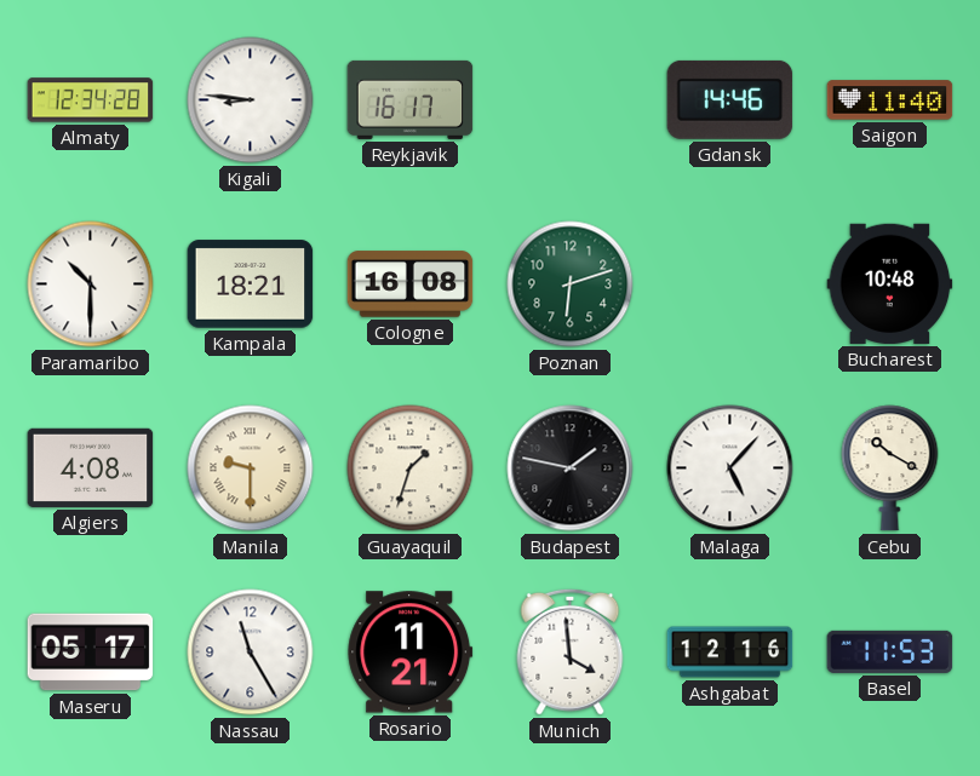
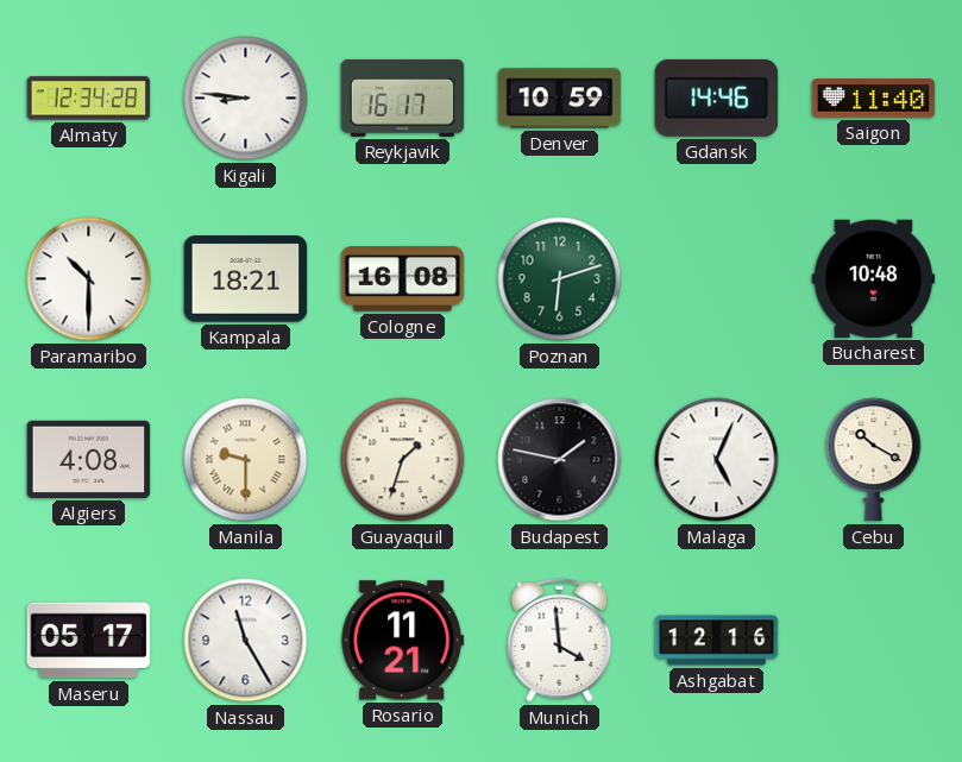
Denver: none -> 10:59
Malaga: 5:07 -> 5:04
Basel: 11:53 -> none
